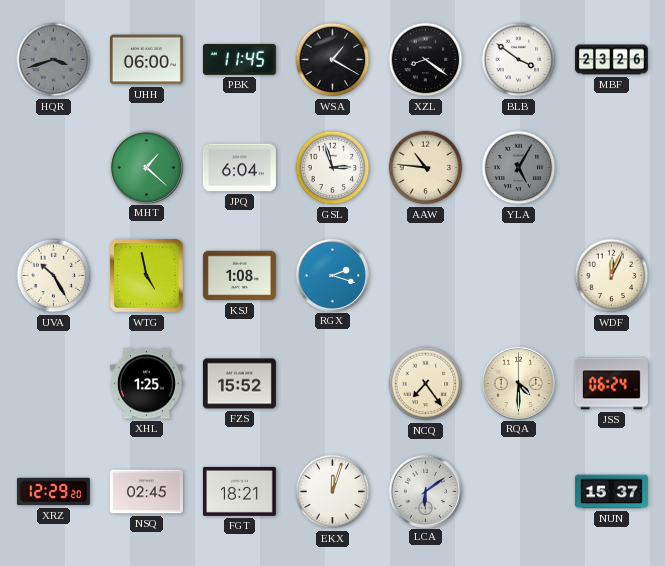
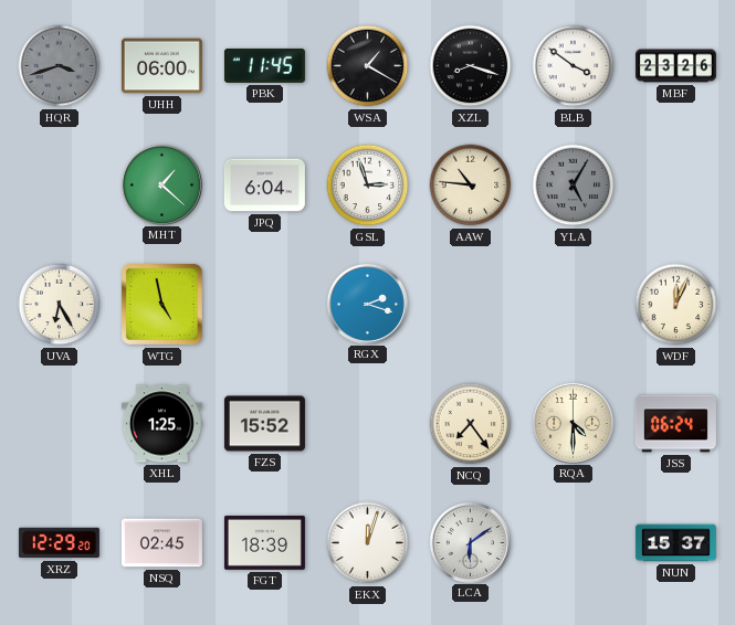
XZL: 8:21 -> 8:18
UVA: 10:25 -> 6:25
KSJ: 1:08 -> none
FGT: 18:21 -> 18:39
